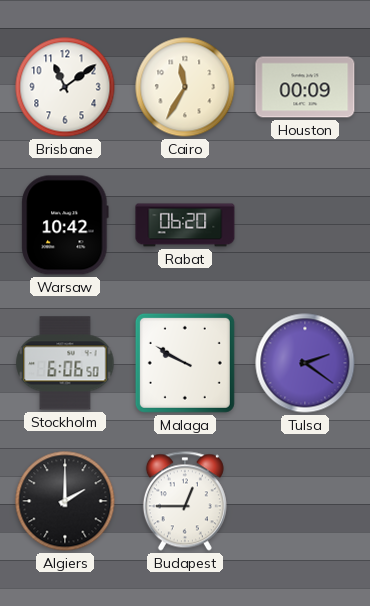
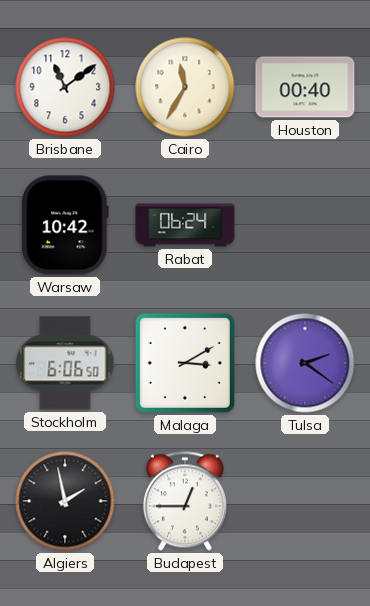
Houston: 00:09 -> 00:40
Rabat: 06:20 -> 06:24
Malaga: 9:50 -> 3:10
Algiers: 2:00 -> 1:58
